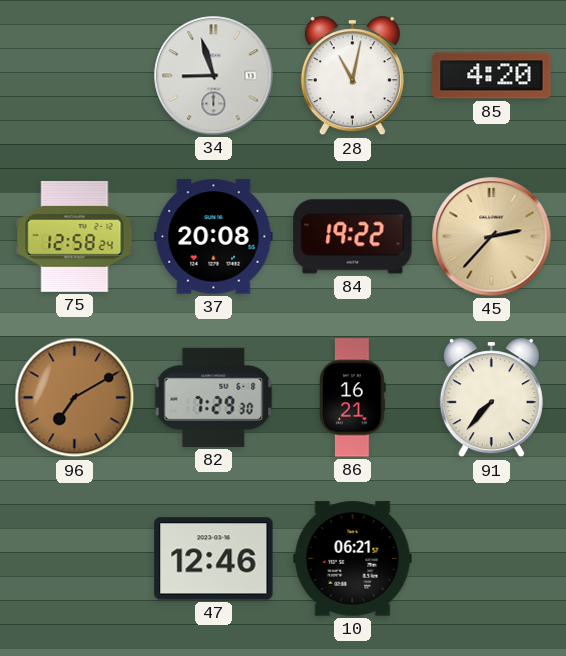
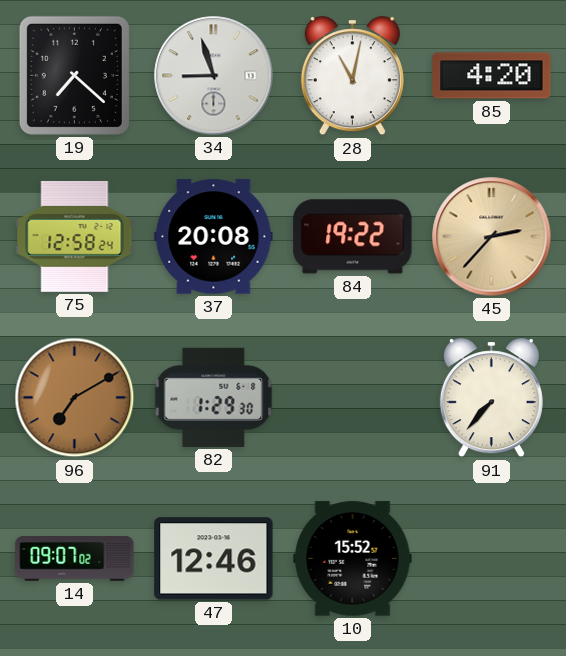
19: none -> 7:22
82: 7:29 -> 1:29
86: 16:21 -> none
14: none -> 09:07
10: 06:21 -> 15:52
